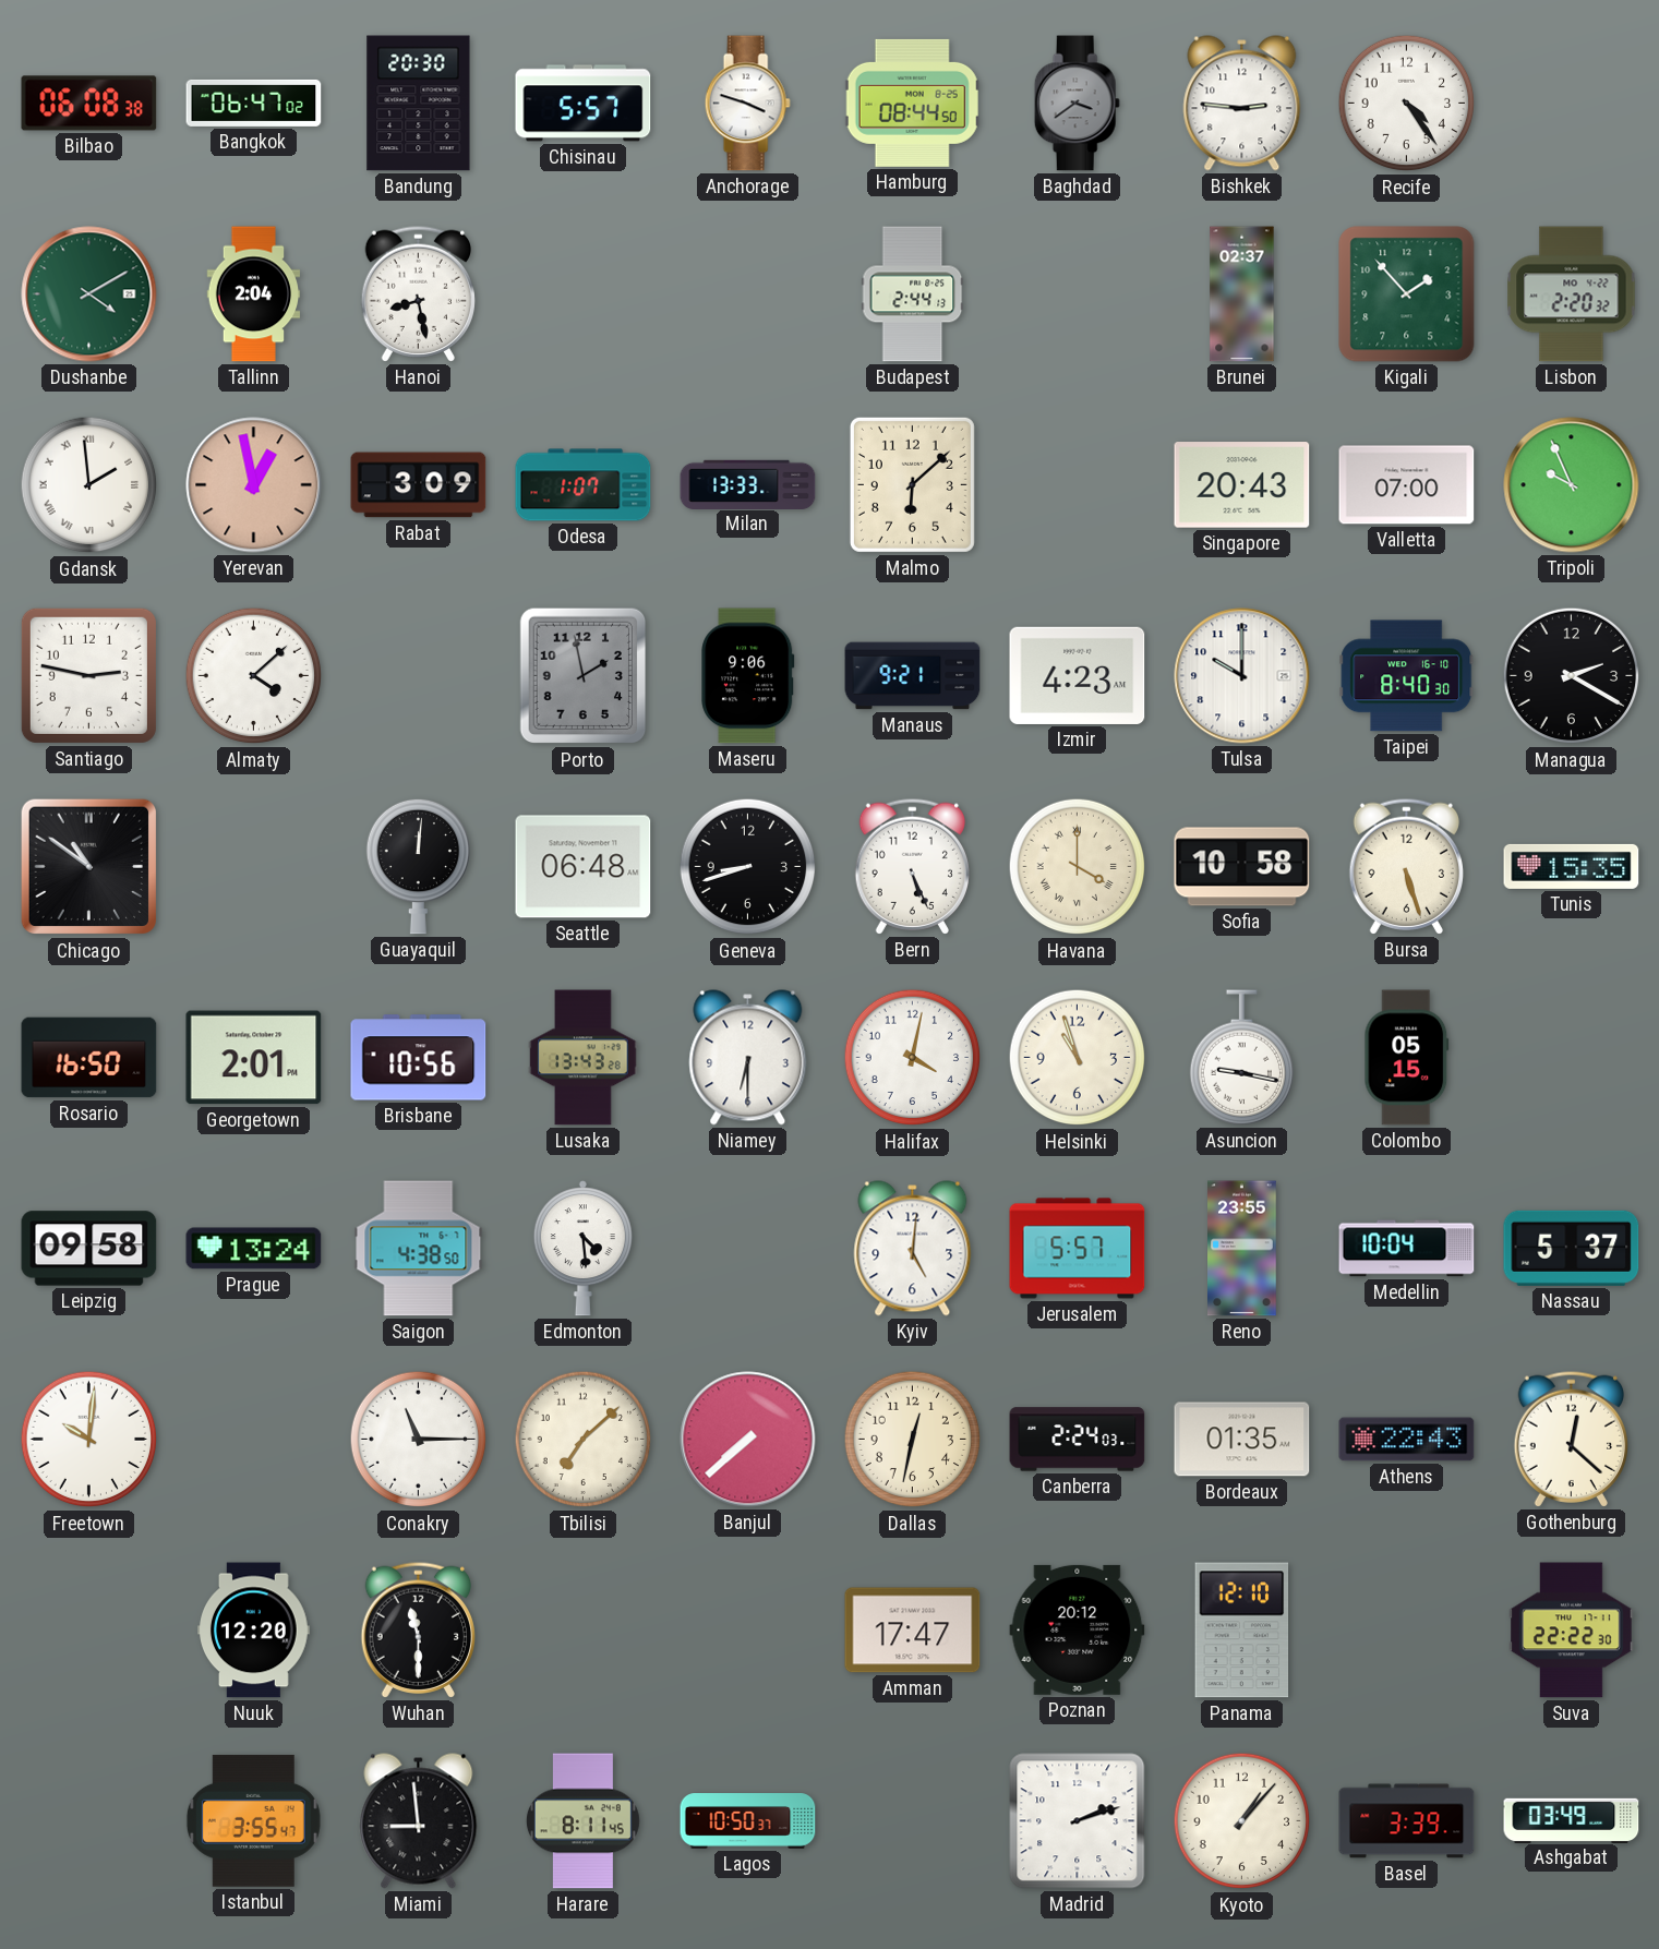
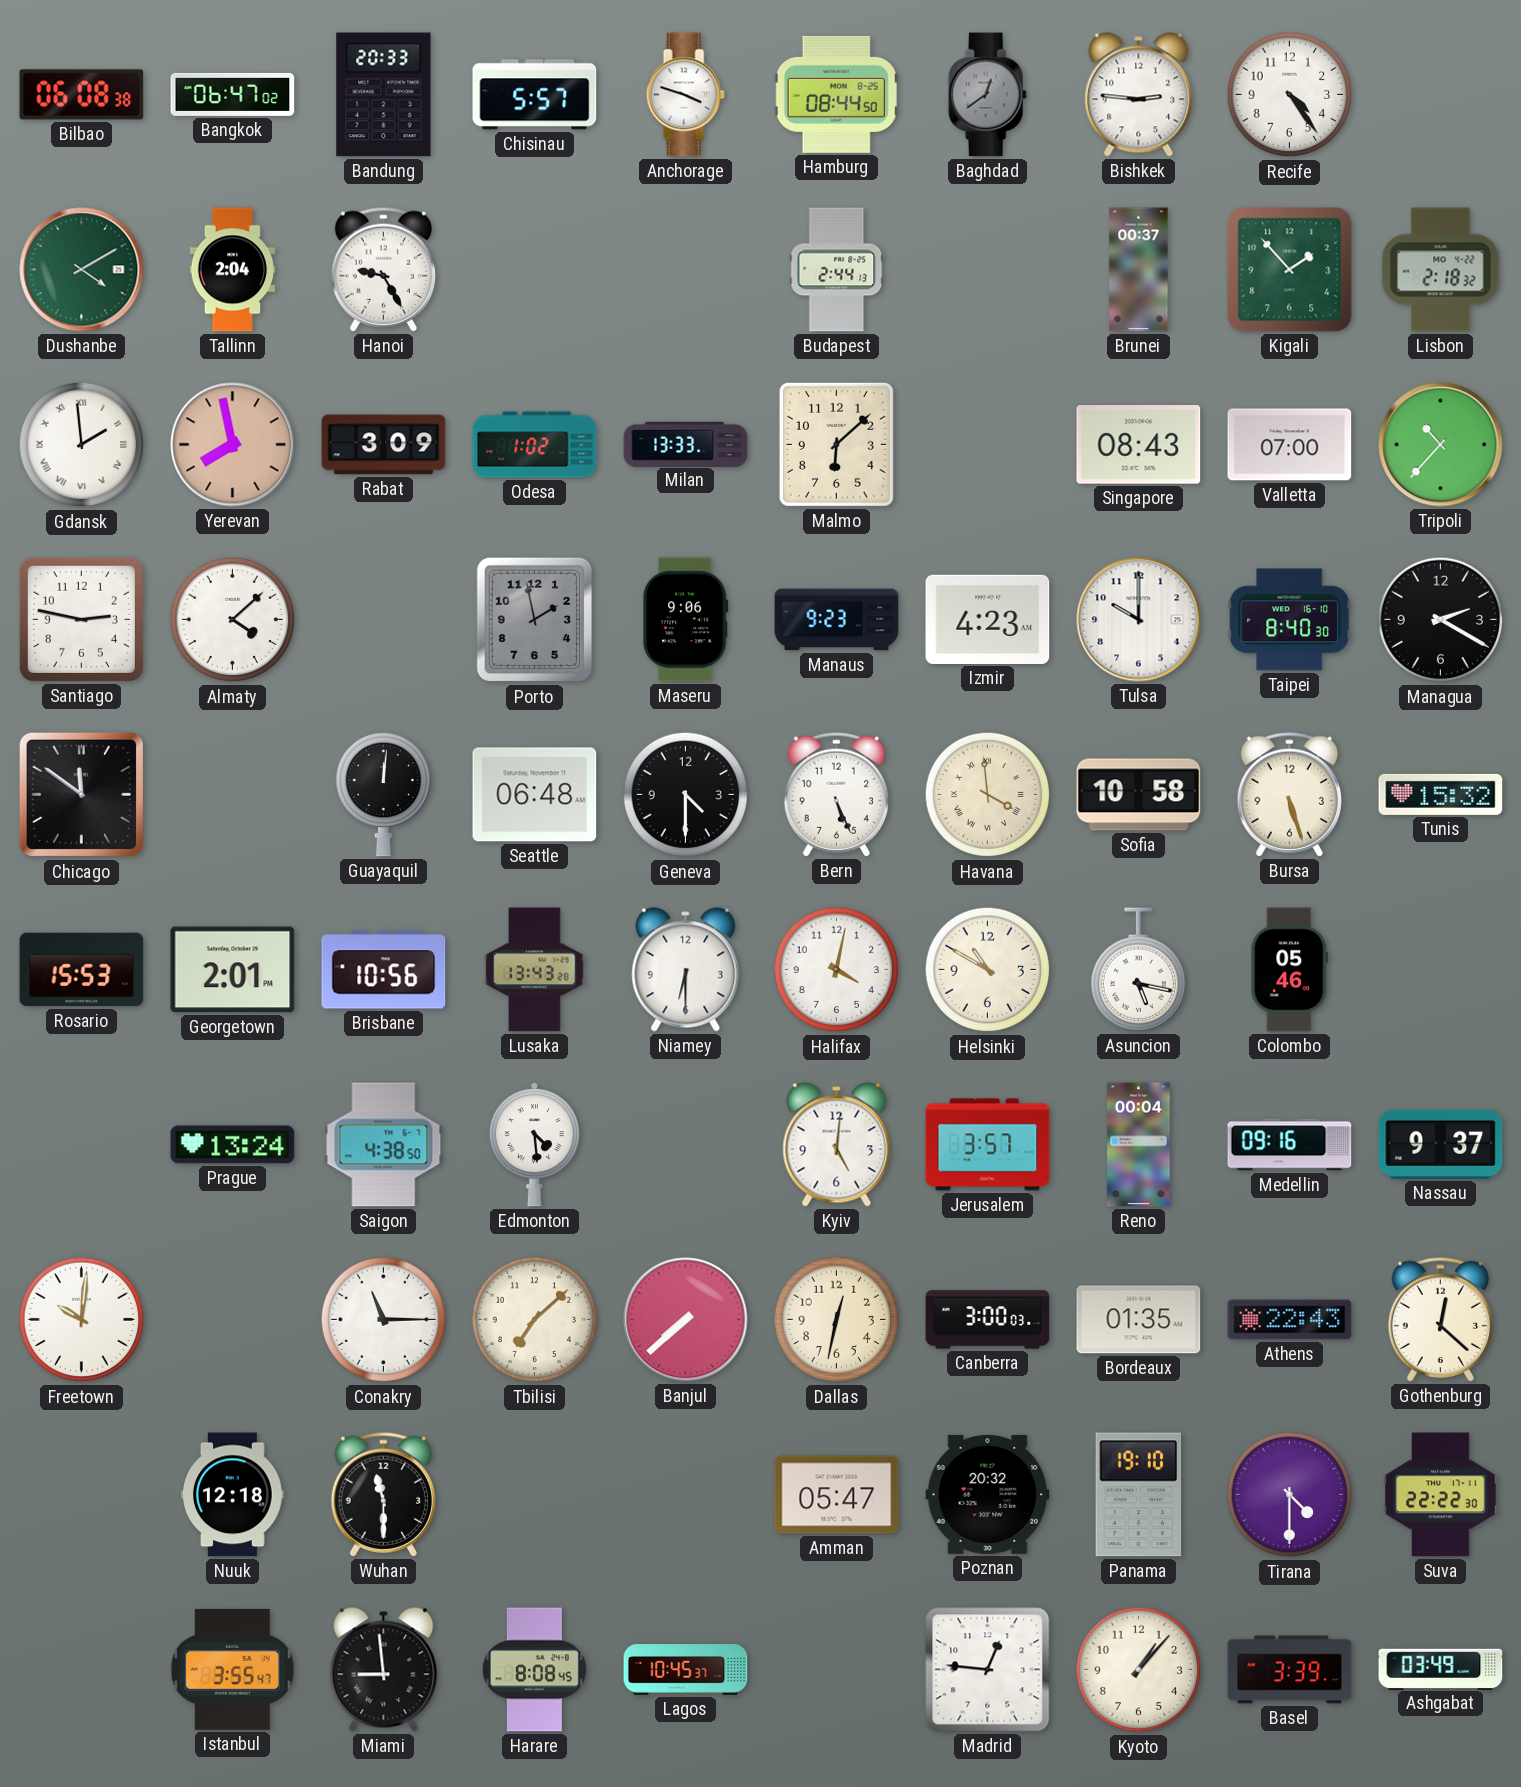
Bandung: 20:30 -> 20:33
Baghdad: 3:39 -> 12:39
Hanoi: 8:28 -> 9:25
Brunei: 02:37 -> 00:37
Lisbon: 2:20 -> 2:18
Yerevan: 12:58 -> 7:58
Odesa: 1:07 -> 1:02
Singapore: 20:43 -> 08:43
Tripoli: 9:56 -> 10:37
Manaus: 9:21 -> 9:23
Chicago: 10:51 -> 11:51
Geneva: 8:42 -> 4:30
Havana: 4:00 -> 3:59
Tunis: 15:35 -> 15:32
Rosario: 16:50 -> 15:53
Helsinki: 10:57 -> 10:50
Asuncion: 9:17 -> 5:17
Colombo: 05:15 -> 05:46
Leipzig: 09:58 -> none
Jerusalem: 5:57 -> 3:57
Reno: 23:55 -> 00:04
Medellin: 10:04 -> 09:16
Nassau: 5:37 -> 9:37
Canberra: 2:24 -> 3:00
Nuuk: 12:20 -> 12:18
Amman: 17:47 -> 05:47
Poznan: 20:12 -> 20:32
Panama: 12:10 -> 19:10
Tirana: none -> 4:30
Harare: 8:11 -> 8:08
Lagos: 10:50 -> 10:45
Madrid: 2:12 -> 12:46
